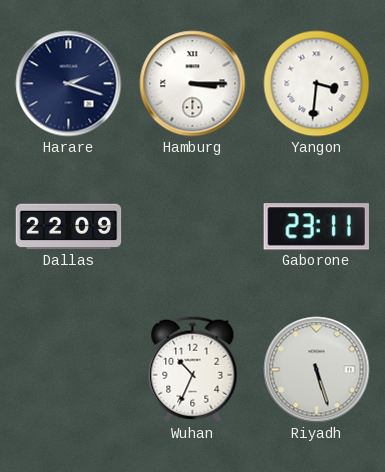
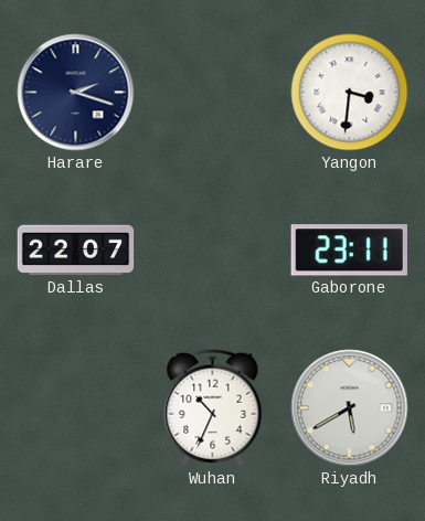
Hamburg: 3:15 -> none
Dallas: 22:09 -> 22:07
Riyadh: 5:27 -> 5:40
